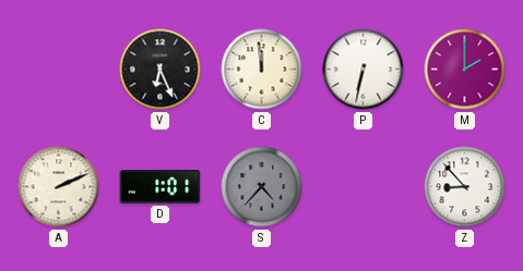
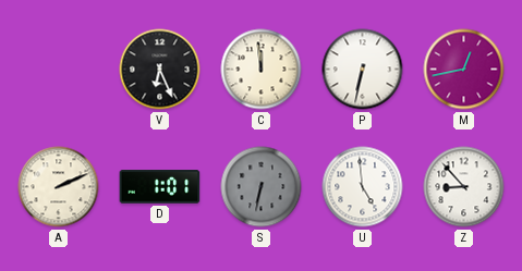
M: 2:00 -> 12:43
S: 4:37 -> 6:32
U: none -> 4:59
